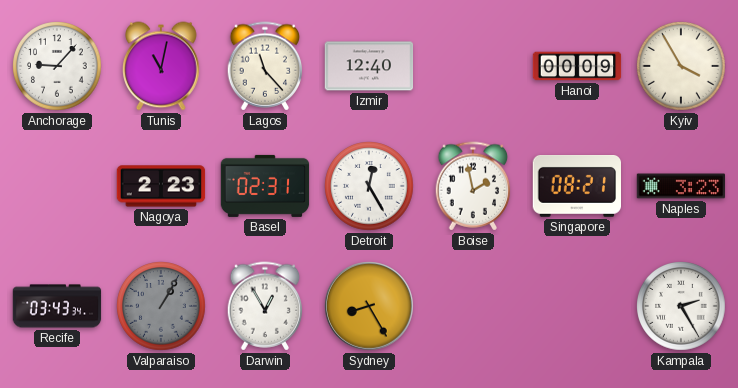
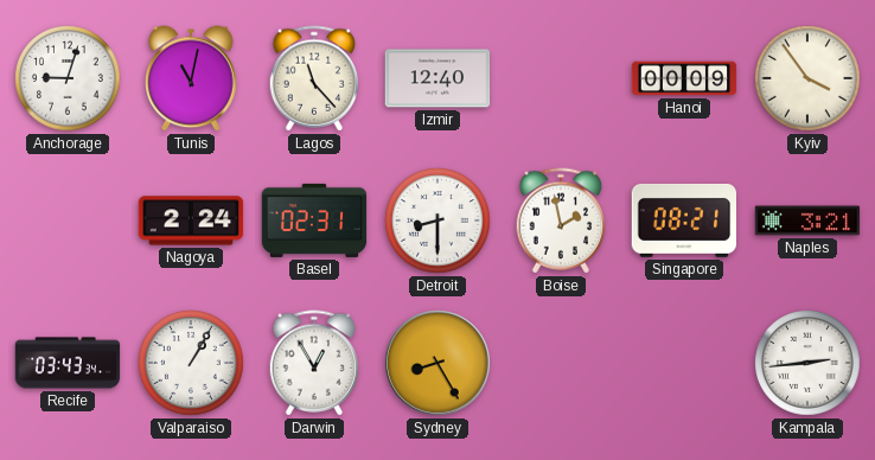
Anchorage: 9:07 -> 9:03
Kyiv: 3:55 -> 3:54
Nagoya: 2:23 -> 2:24
Detroit: 12:25 -> 8:30
Naples: 3:23 -> 3:21
Valparaiso dial: grey -> white
Kampala: 2:25 -> 2:44
